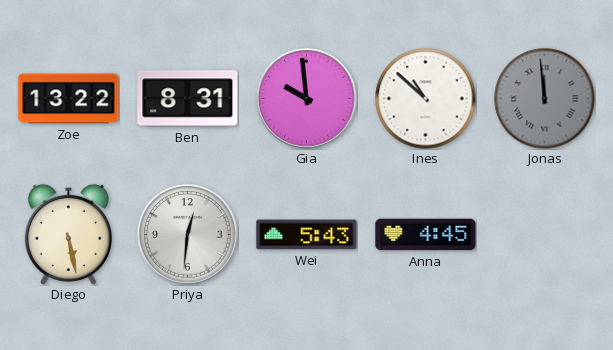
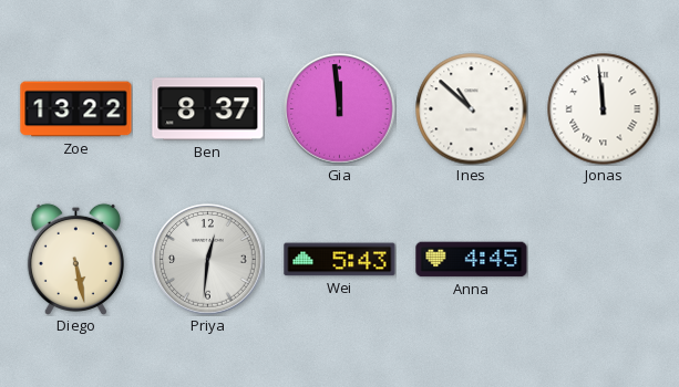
Ben: 8:31 -> 8:37
Gia: 9:59 -> 11:59
Jonas dial: grey -> white
